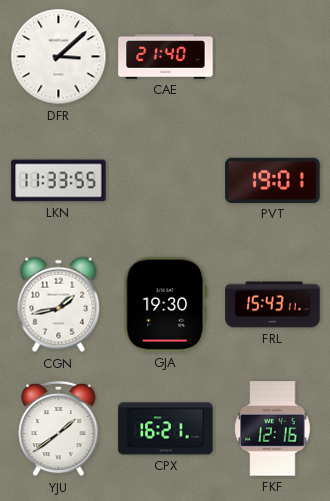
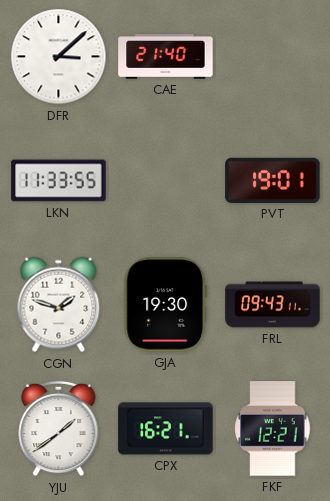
CGN: 1:43 -> 1:48
FRL: 15:43 -> 09:43
FKF: 12:16 -> 12:21
